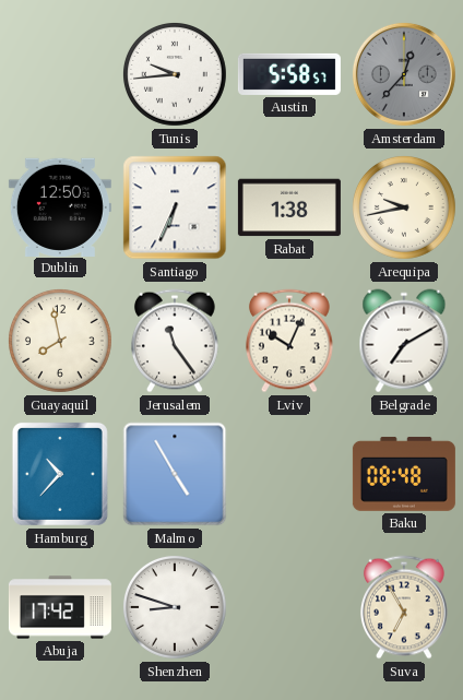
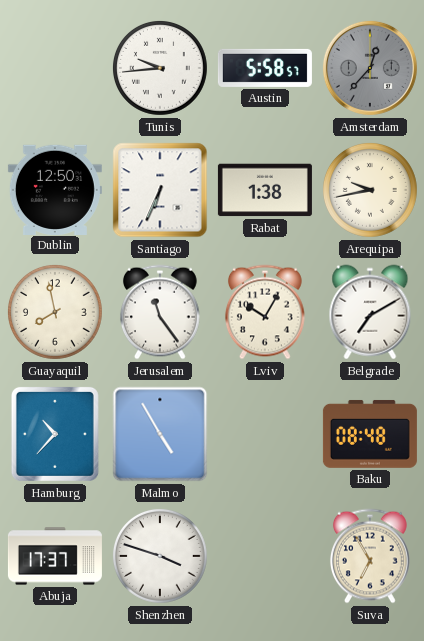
Lviv: 10:04 -> 10:05
Abuja: 17:42 -> 17:37
Shenzhen: 8:48 -> 3:48
